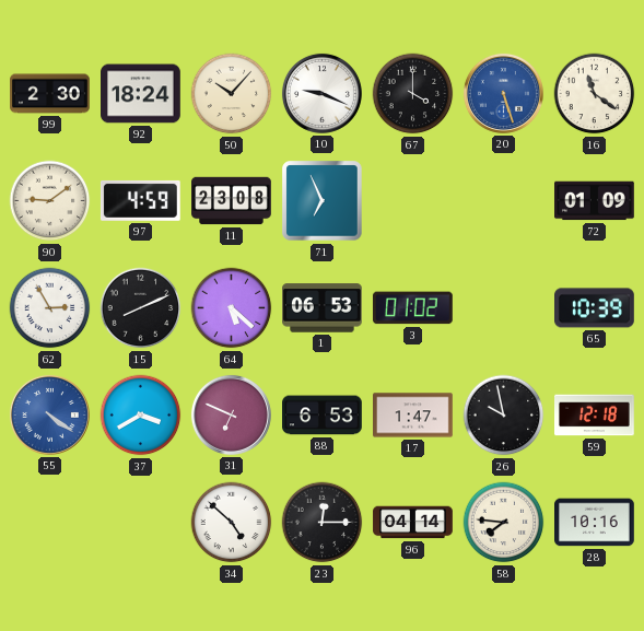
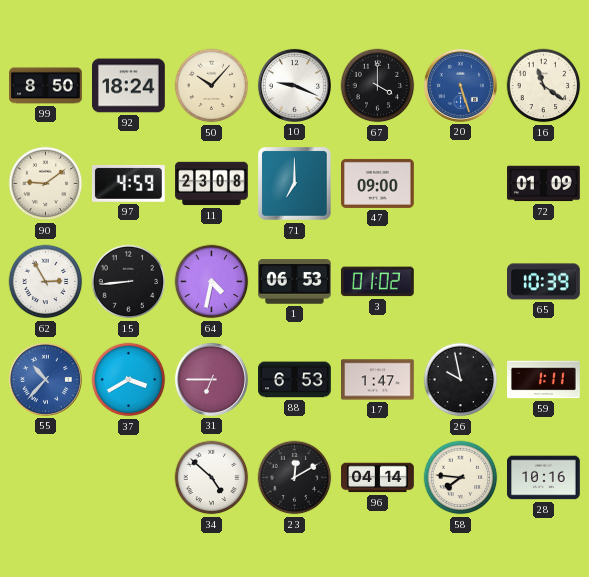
99: 2:30 -> 8:50
71: 6:56 -> 7:00
47: none -> 09:00
15: 8:11 -> 8:44
64: 5:22 -> 4:32
55: 4:21 -> 10:37
31: 6:49 -> 6:45
59: 12:18 -> 1:11
23: 12:15 -> 12:10
